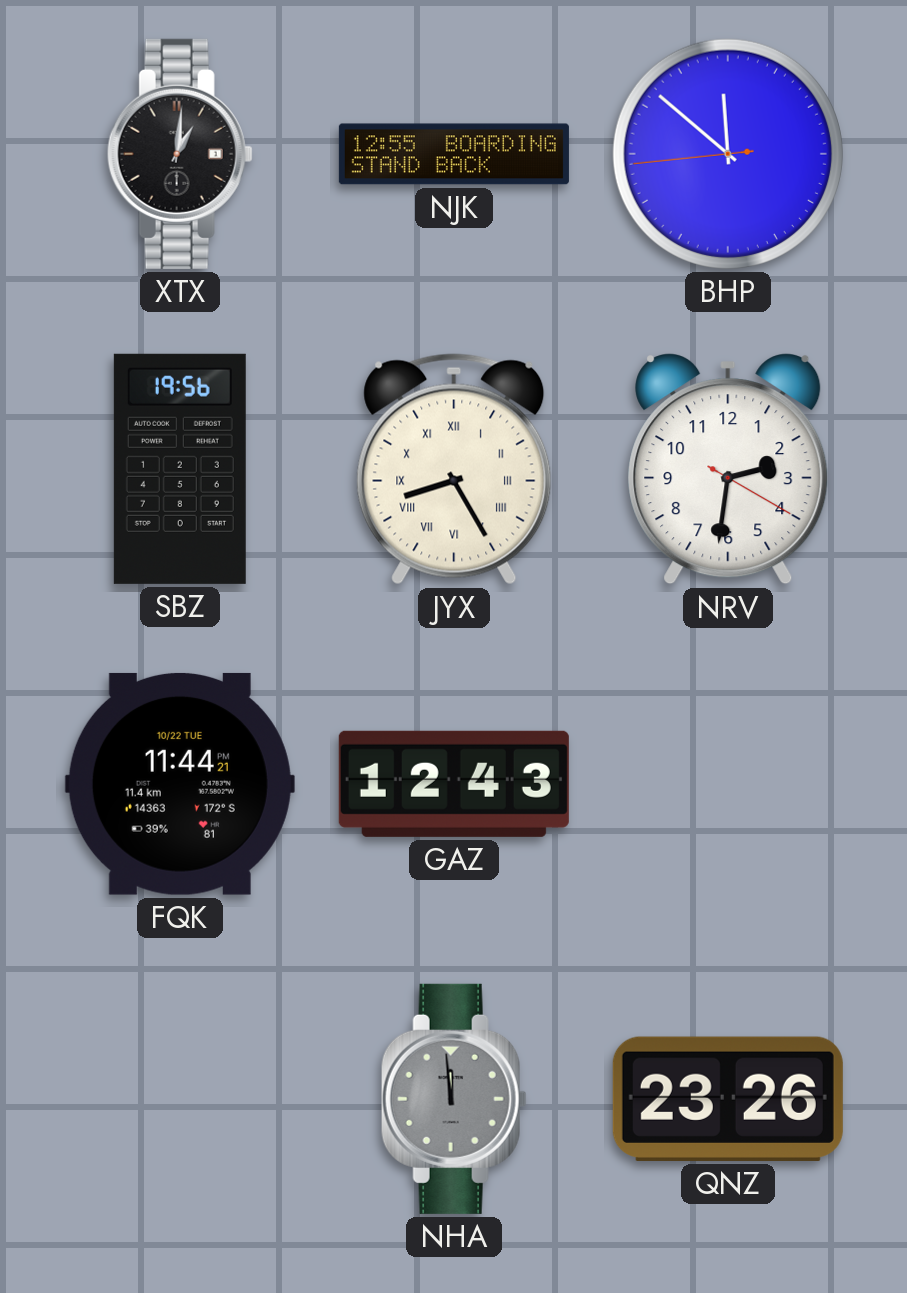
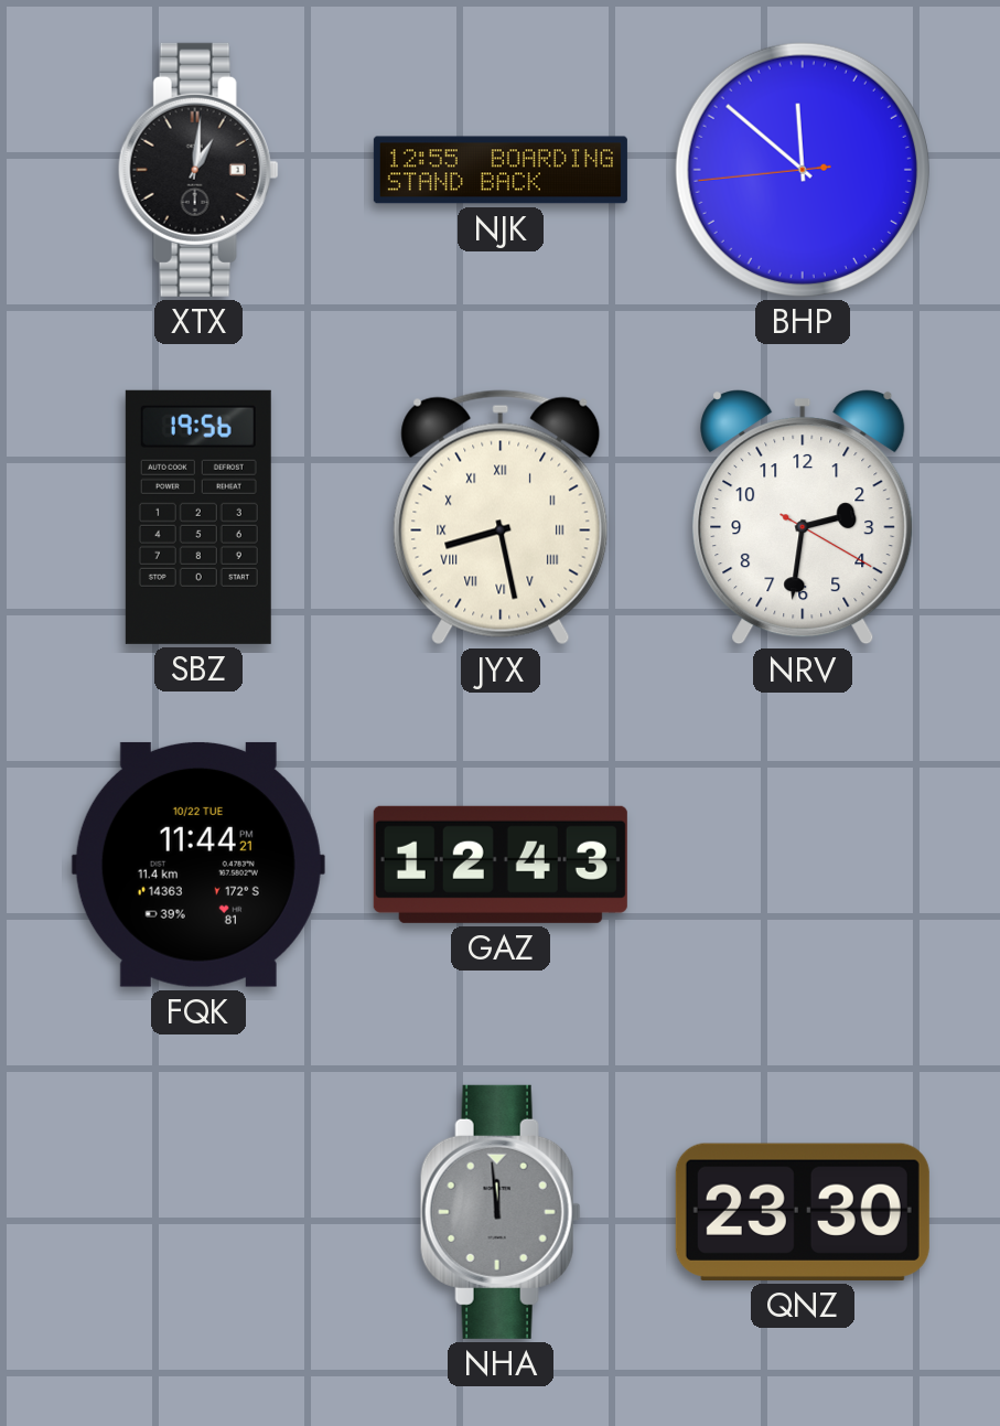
JYX: 8:25 -> 8:28
QNZ: 23:26 -> 23:30
